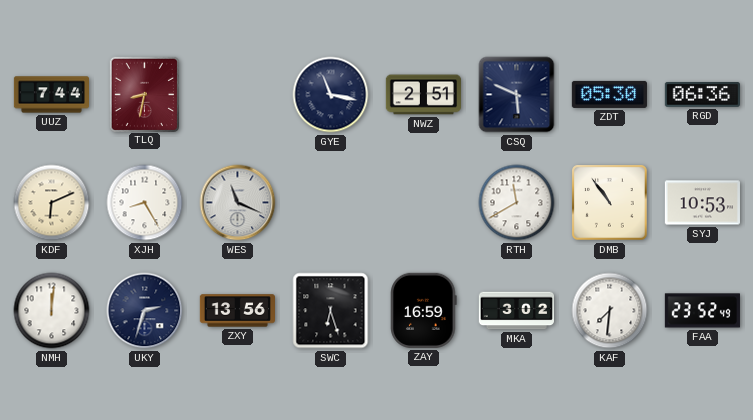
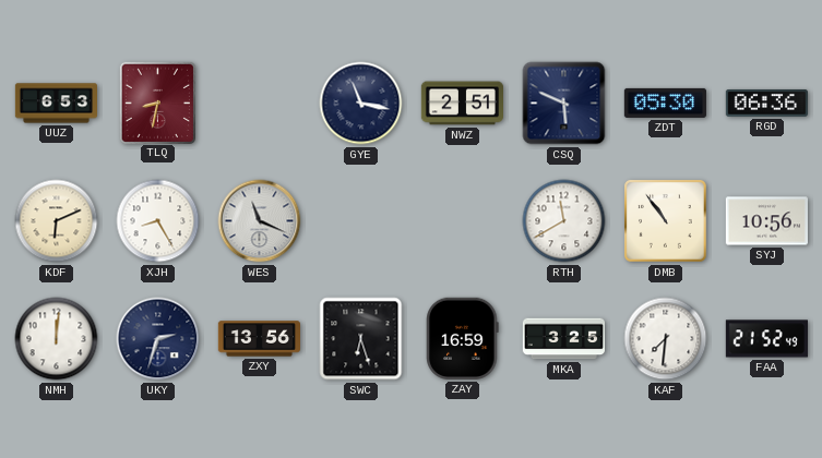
UUZ: 7:44 -> 6:53
SYJ: 10:53 -> 10:56
MKA: 3:02 -> 3:25
FAA: 23:52 -> 21:52
